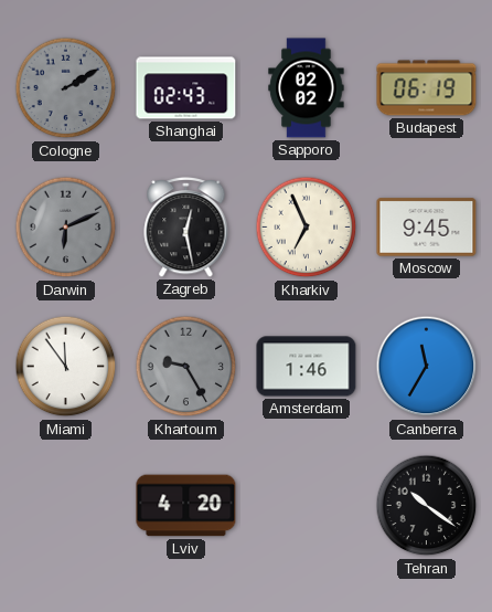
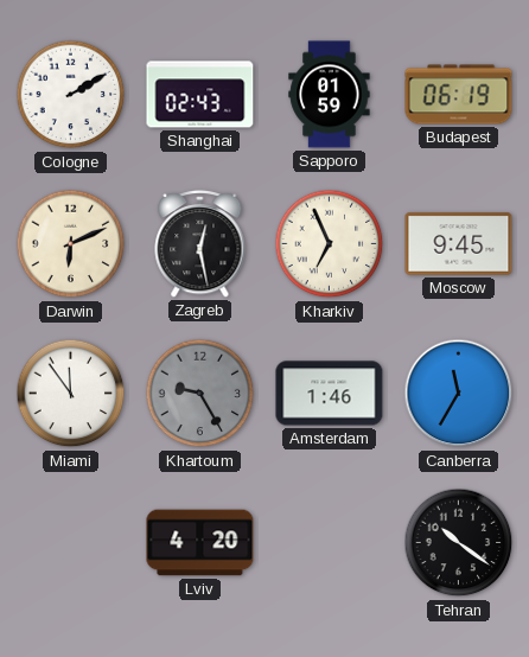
Cologne dial: grey -> white
Sapporo: 02:02 -> 01:59
Darwin dial: grey -> cream
